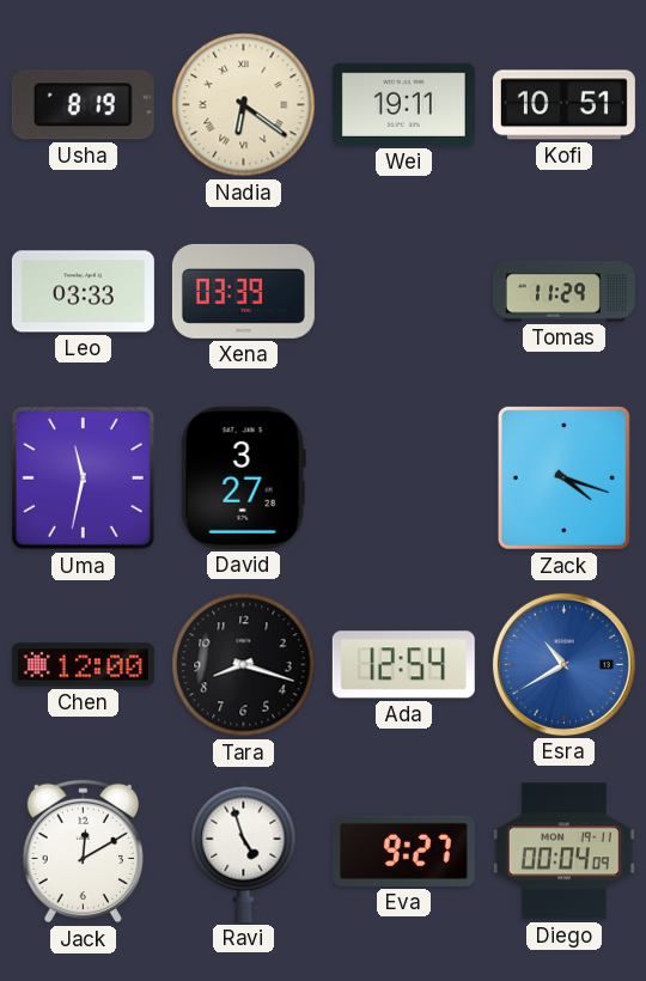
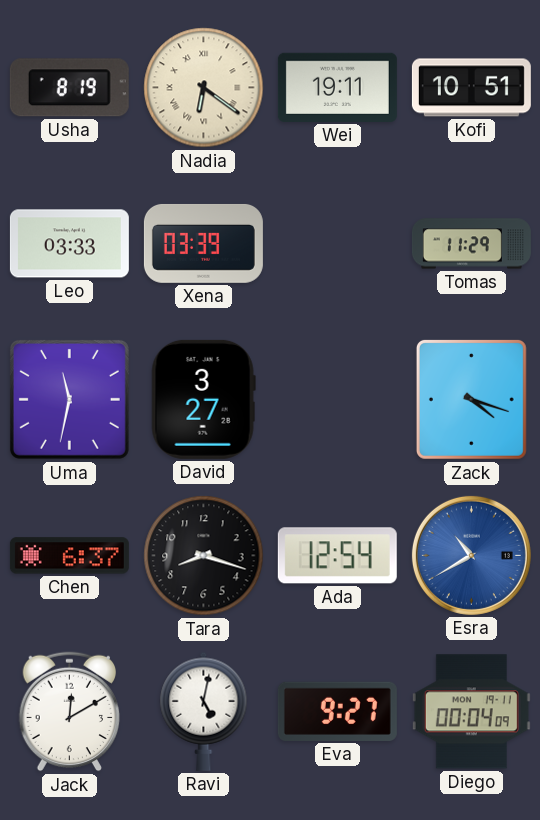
Chen: 12:00 -> 6:37
Ravi: 4:57 -> 5:02
